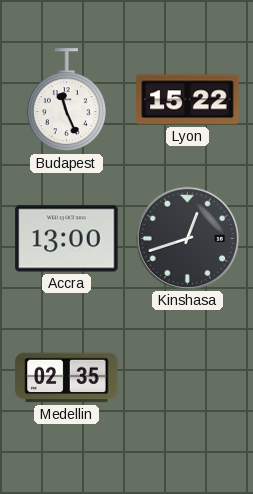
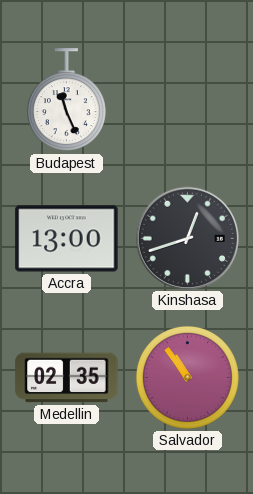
Lyon: 15:22 -> none
Salvador: none -> 10:54
